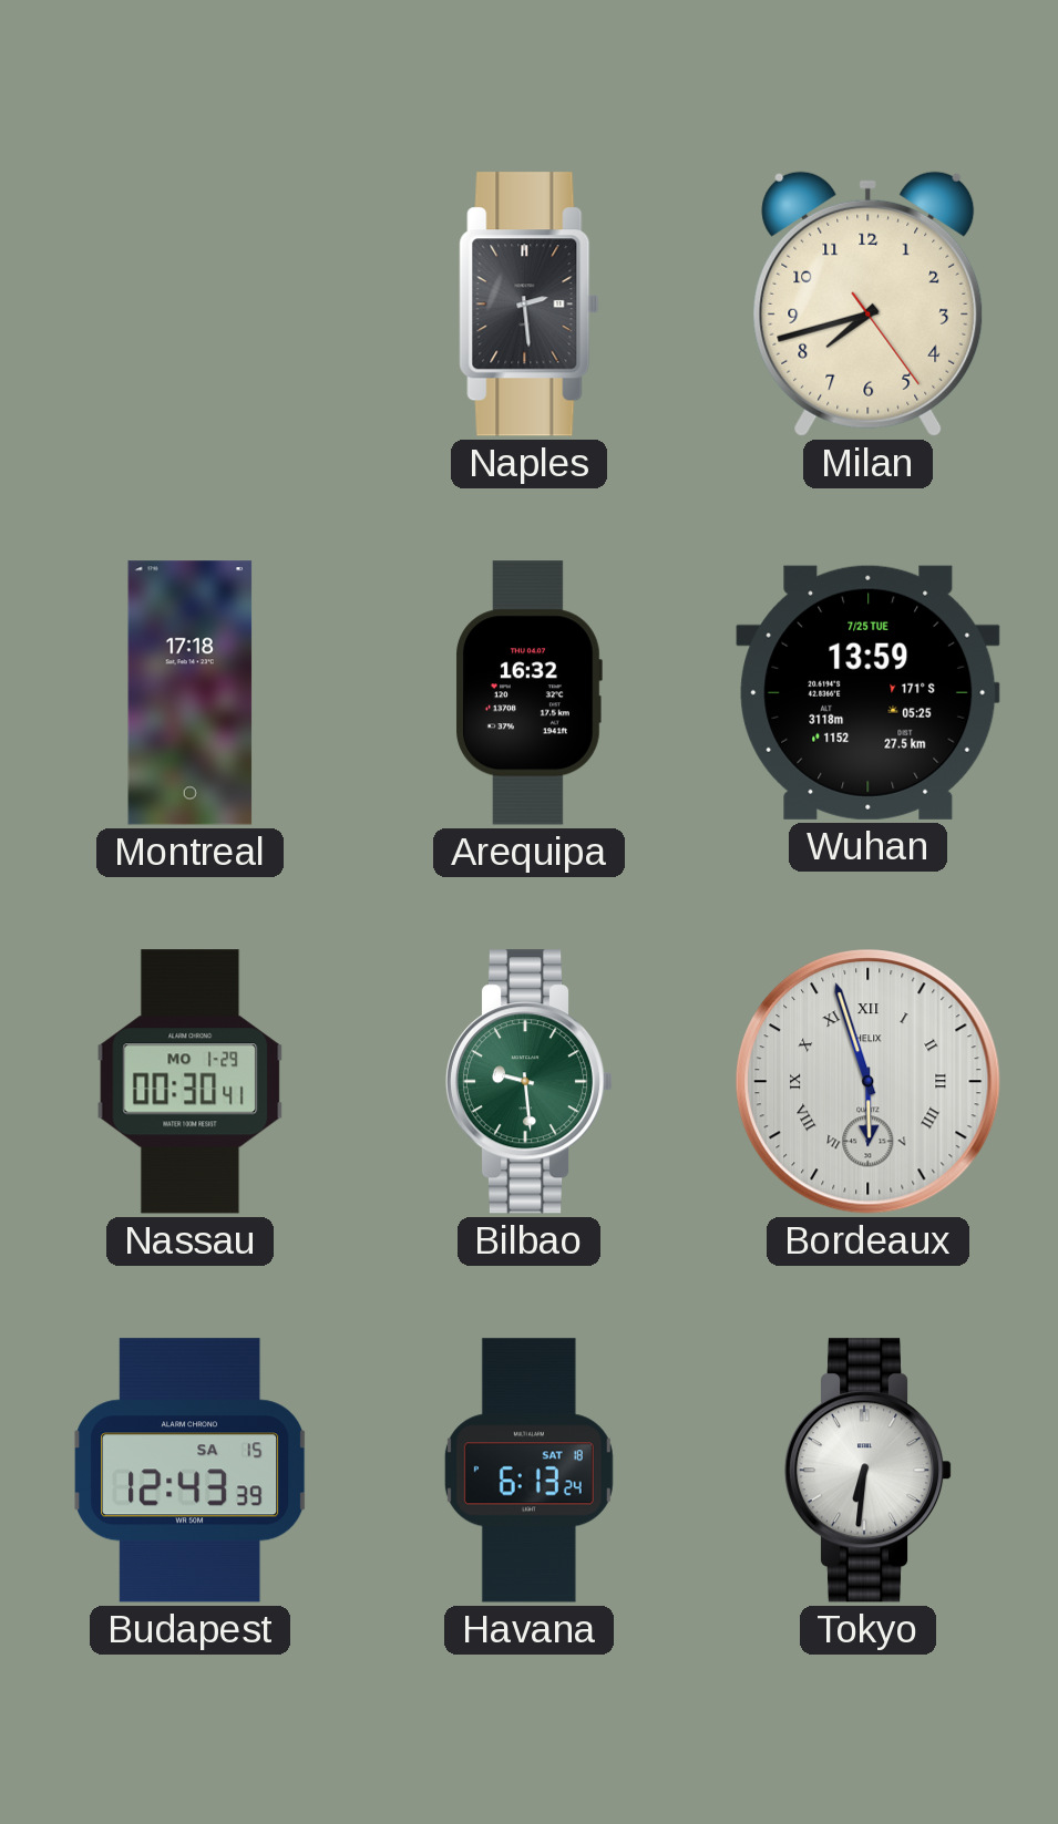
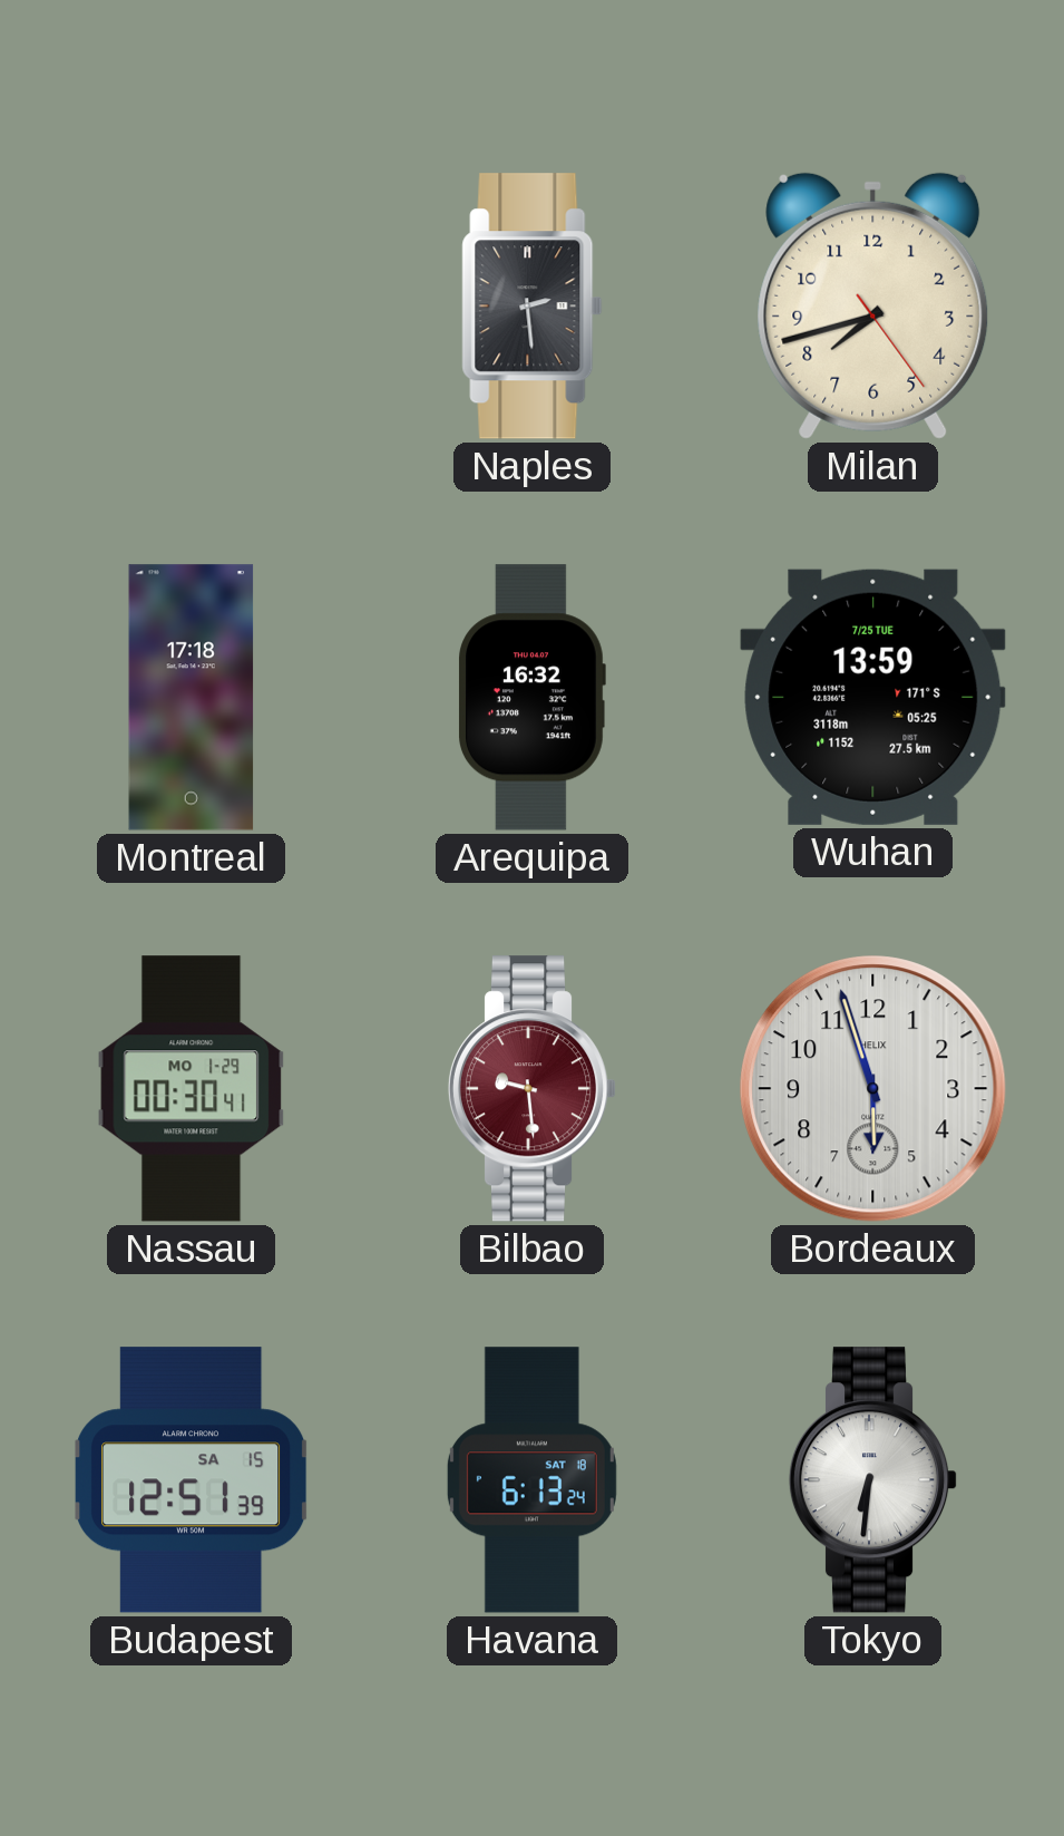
Bilbao dial: green -> burgundy
Bordeaux numerals: Roman -> Arabic
Budapest: 12:43 -> 12:51
